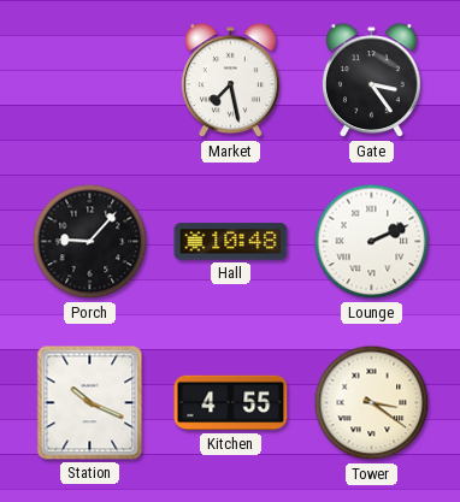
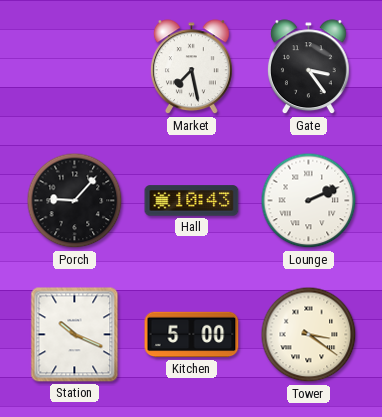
Hall: 10:48 -> 10:43
Kitchen: 4:55 -> 5:00
